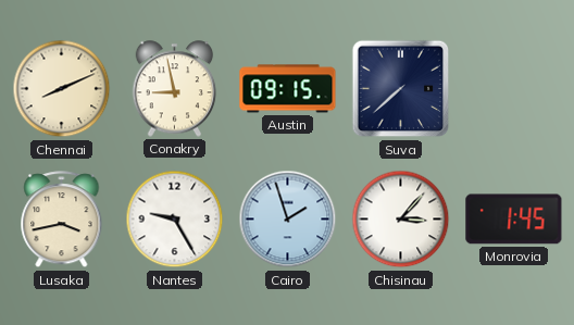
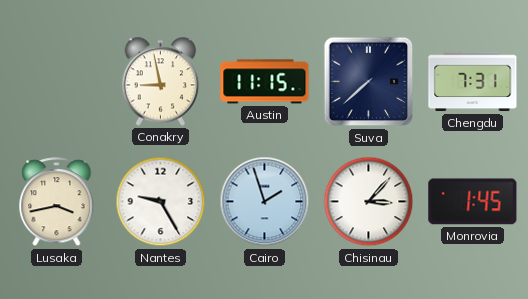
Chennai: 8:11 -> none
Austin: 09:15 -> 11:15
Chengdu: none -> 7:31
